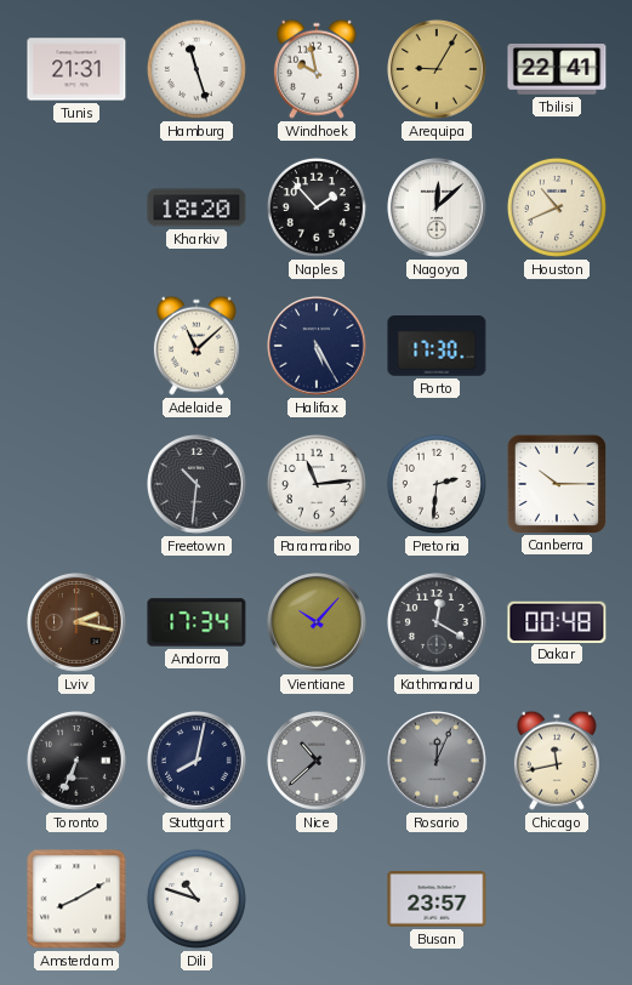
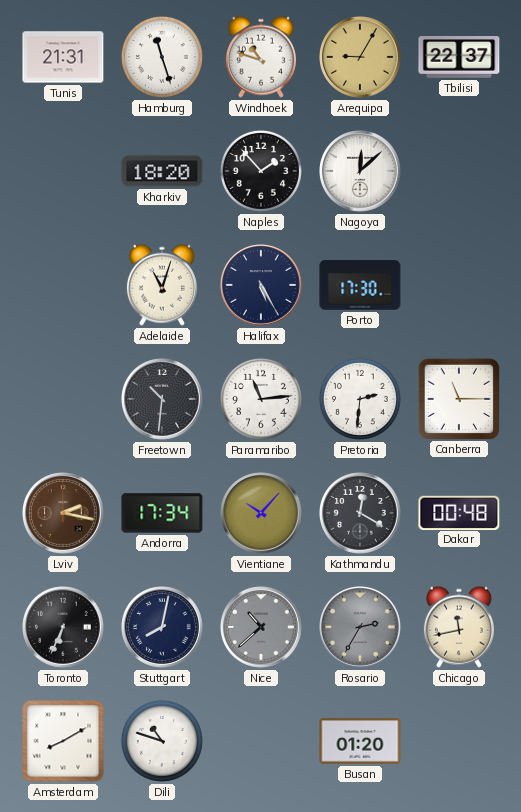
Windhoek: 9:58 -> 10:48
Tbilisi: 22:41 -> 22:37
Houston: 10:41 -> none
Adelaide: 11:08 -> 11:03
Canberra: 10:15 -> 11:15
Rosario: 12:04 -> 2:35
Busan: 23:57 -> 01:20
